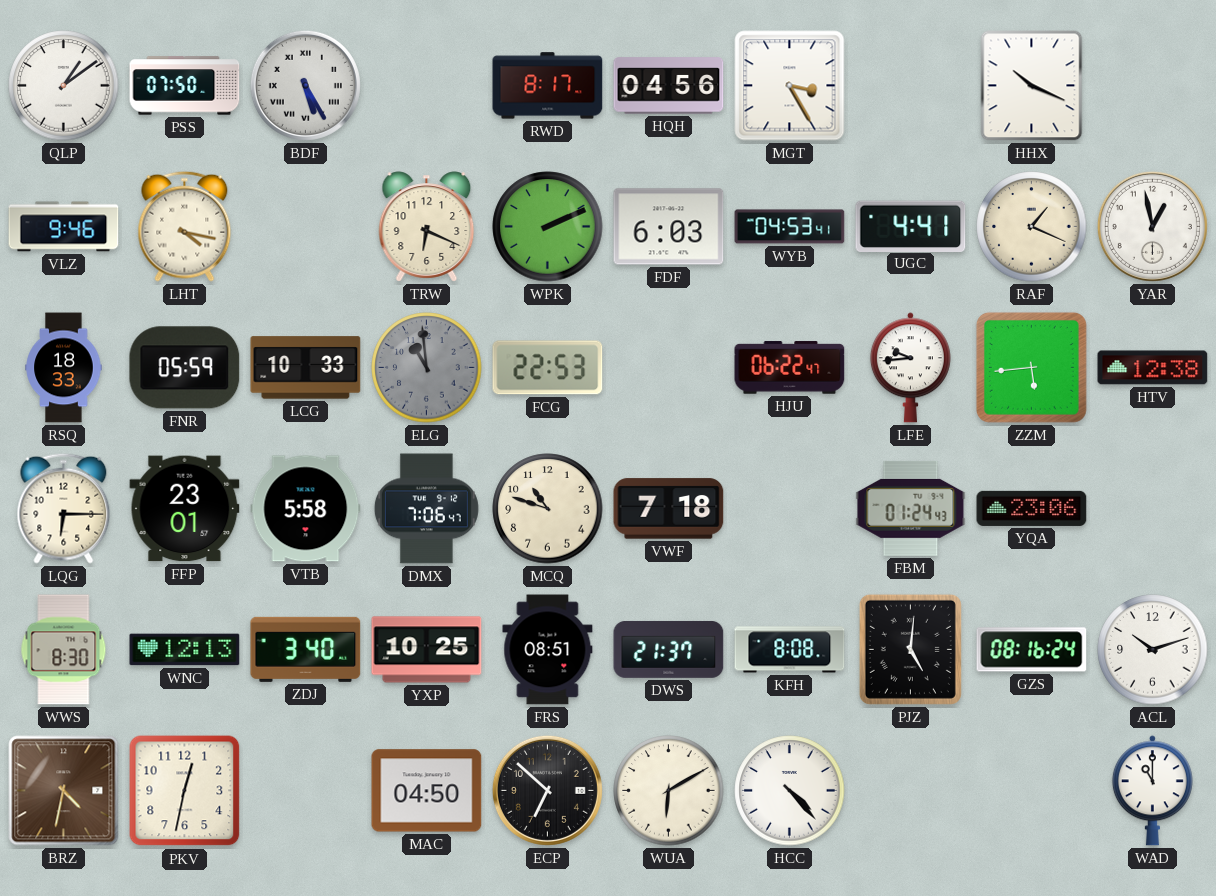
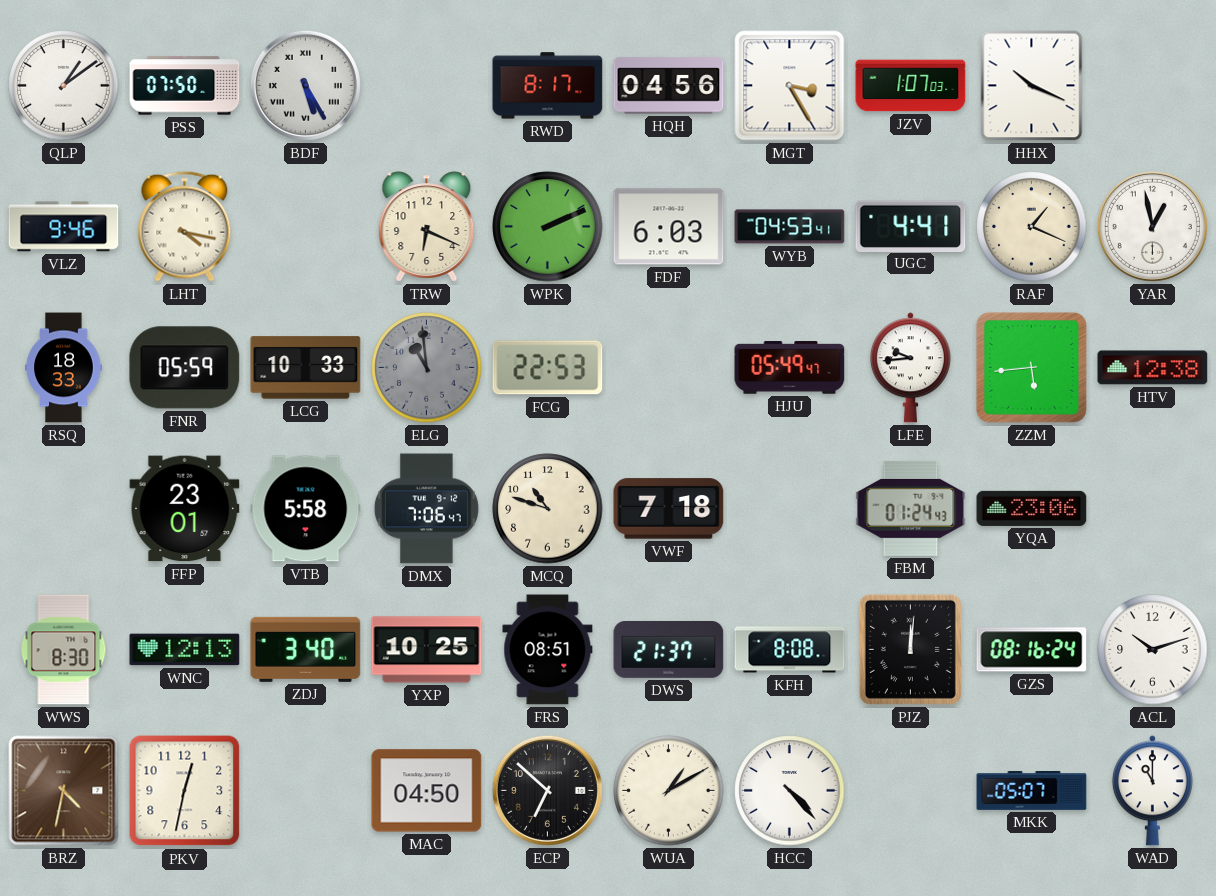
JZV: none -> 1:07
HJU: 06:22 -> 05:49
LQG: 6:15 -> none
PJZ: 5:01 -> 12:01
WUA: 6:10 -> 1:10
MKK: none -> 05:07
